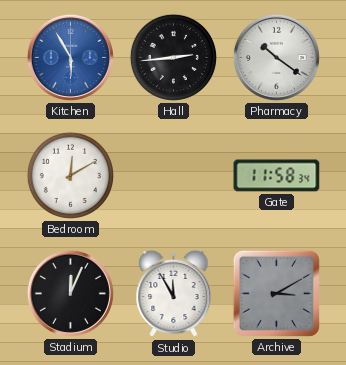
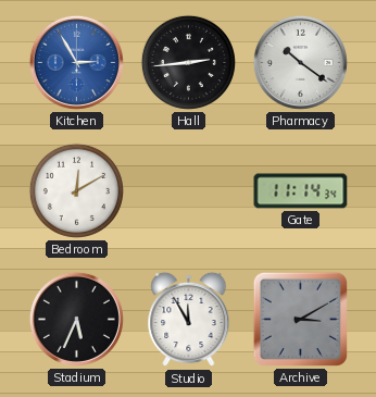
Kitchen: 5:55 -> 2:55
Gate: 11:58 -> 11:14
Stadium: 12:04 -> 5:34
